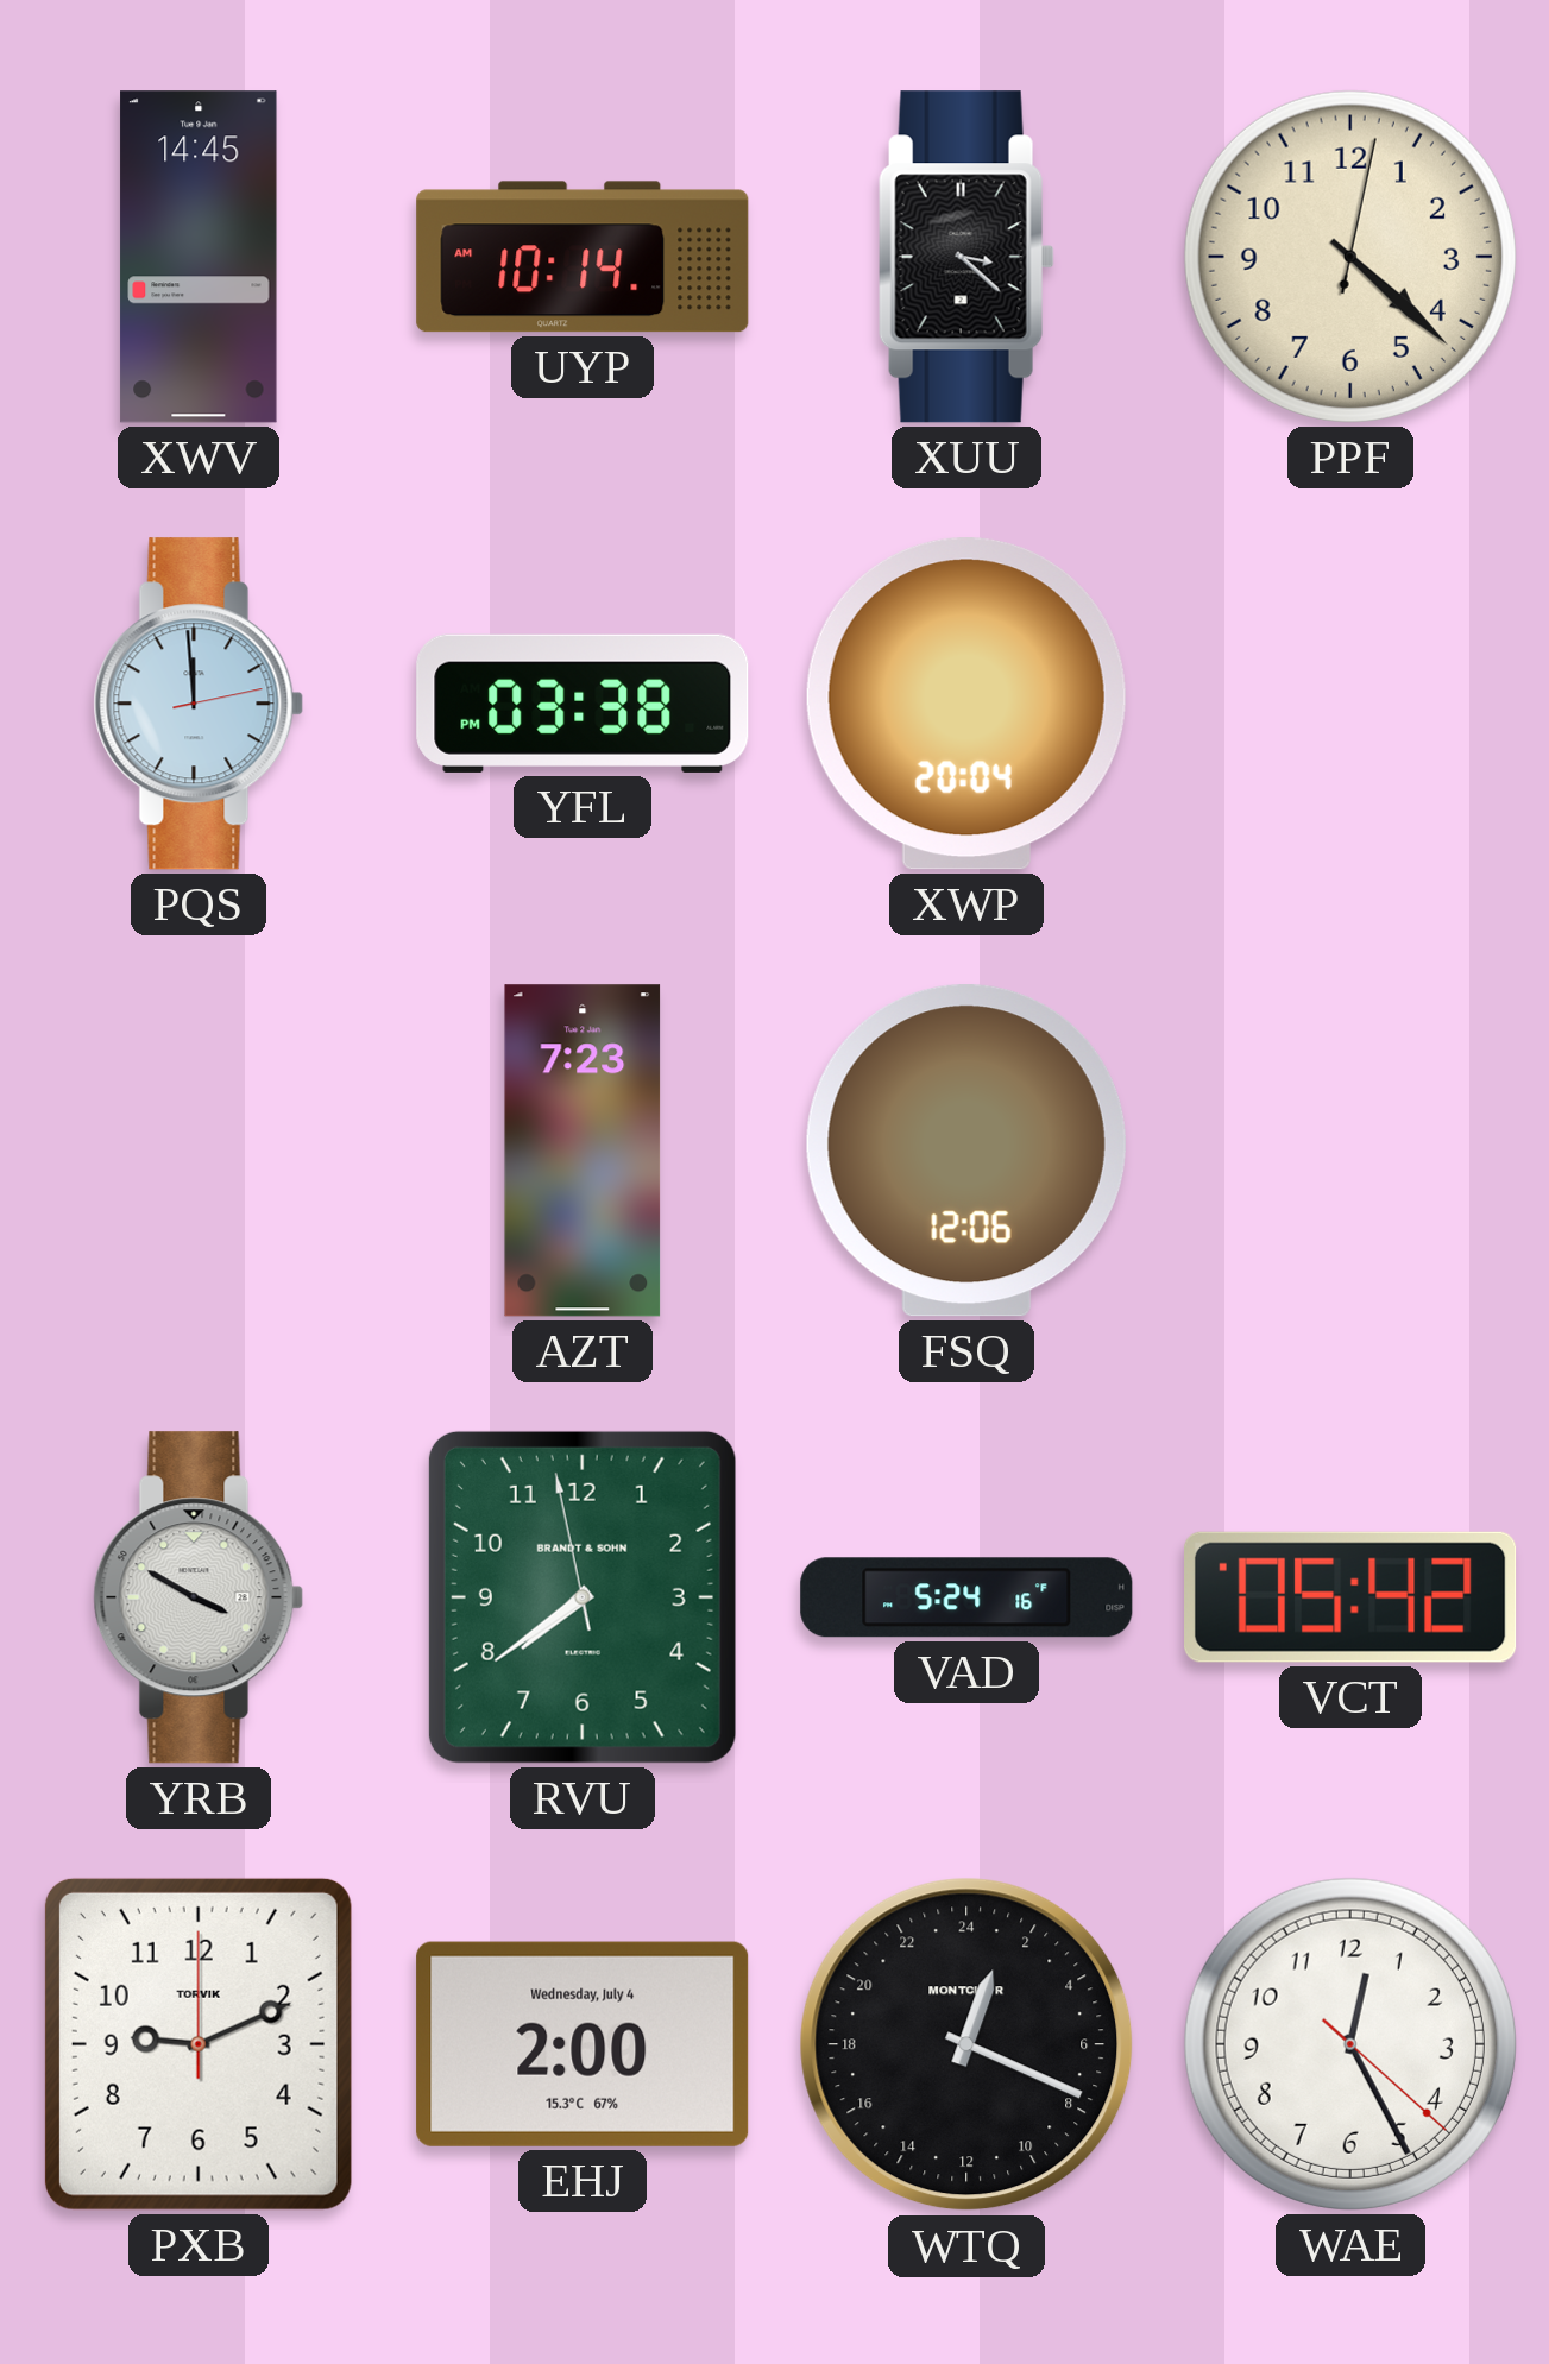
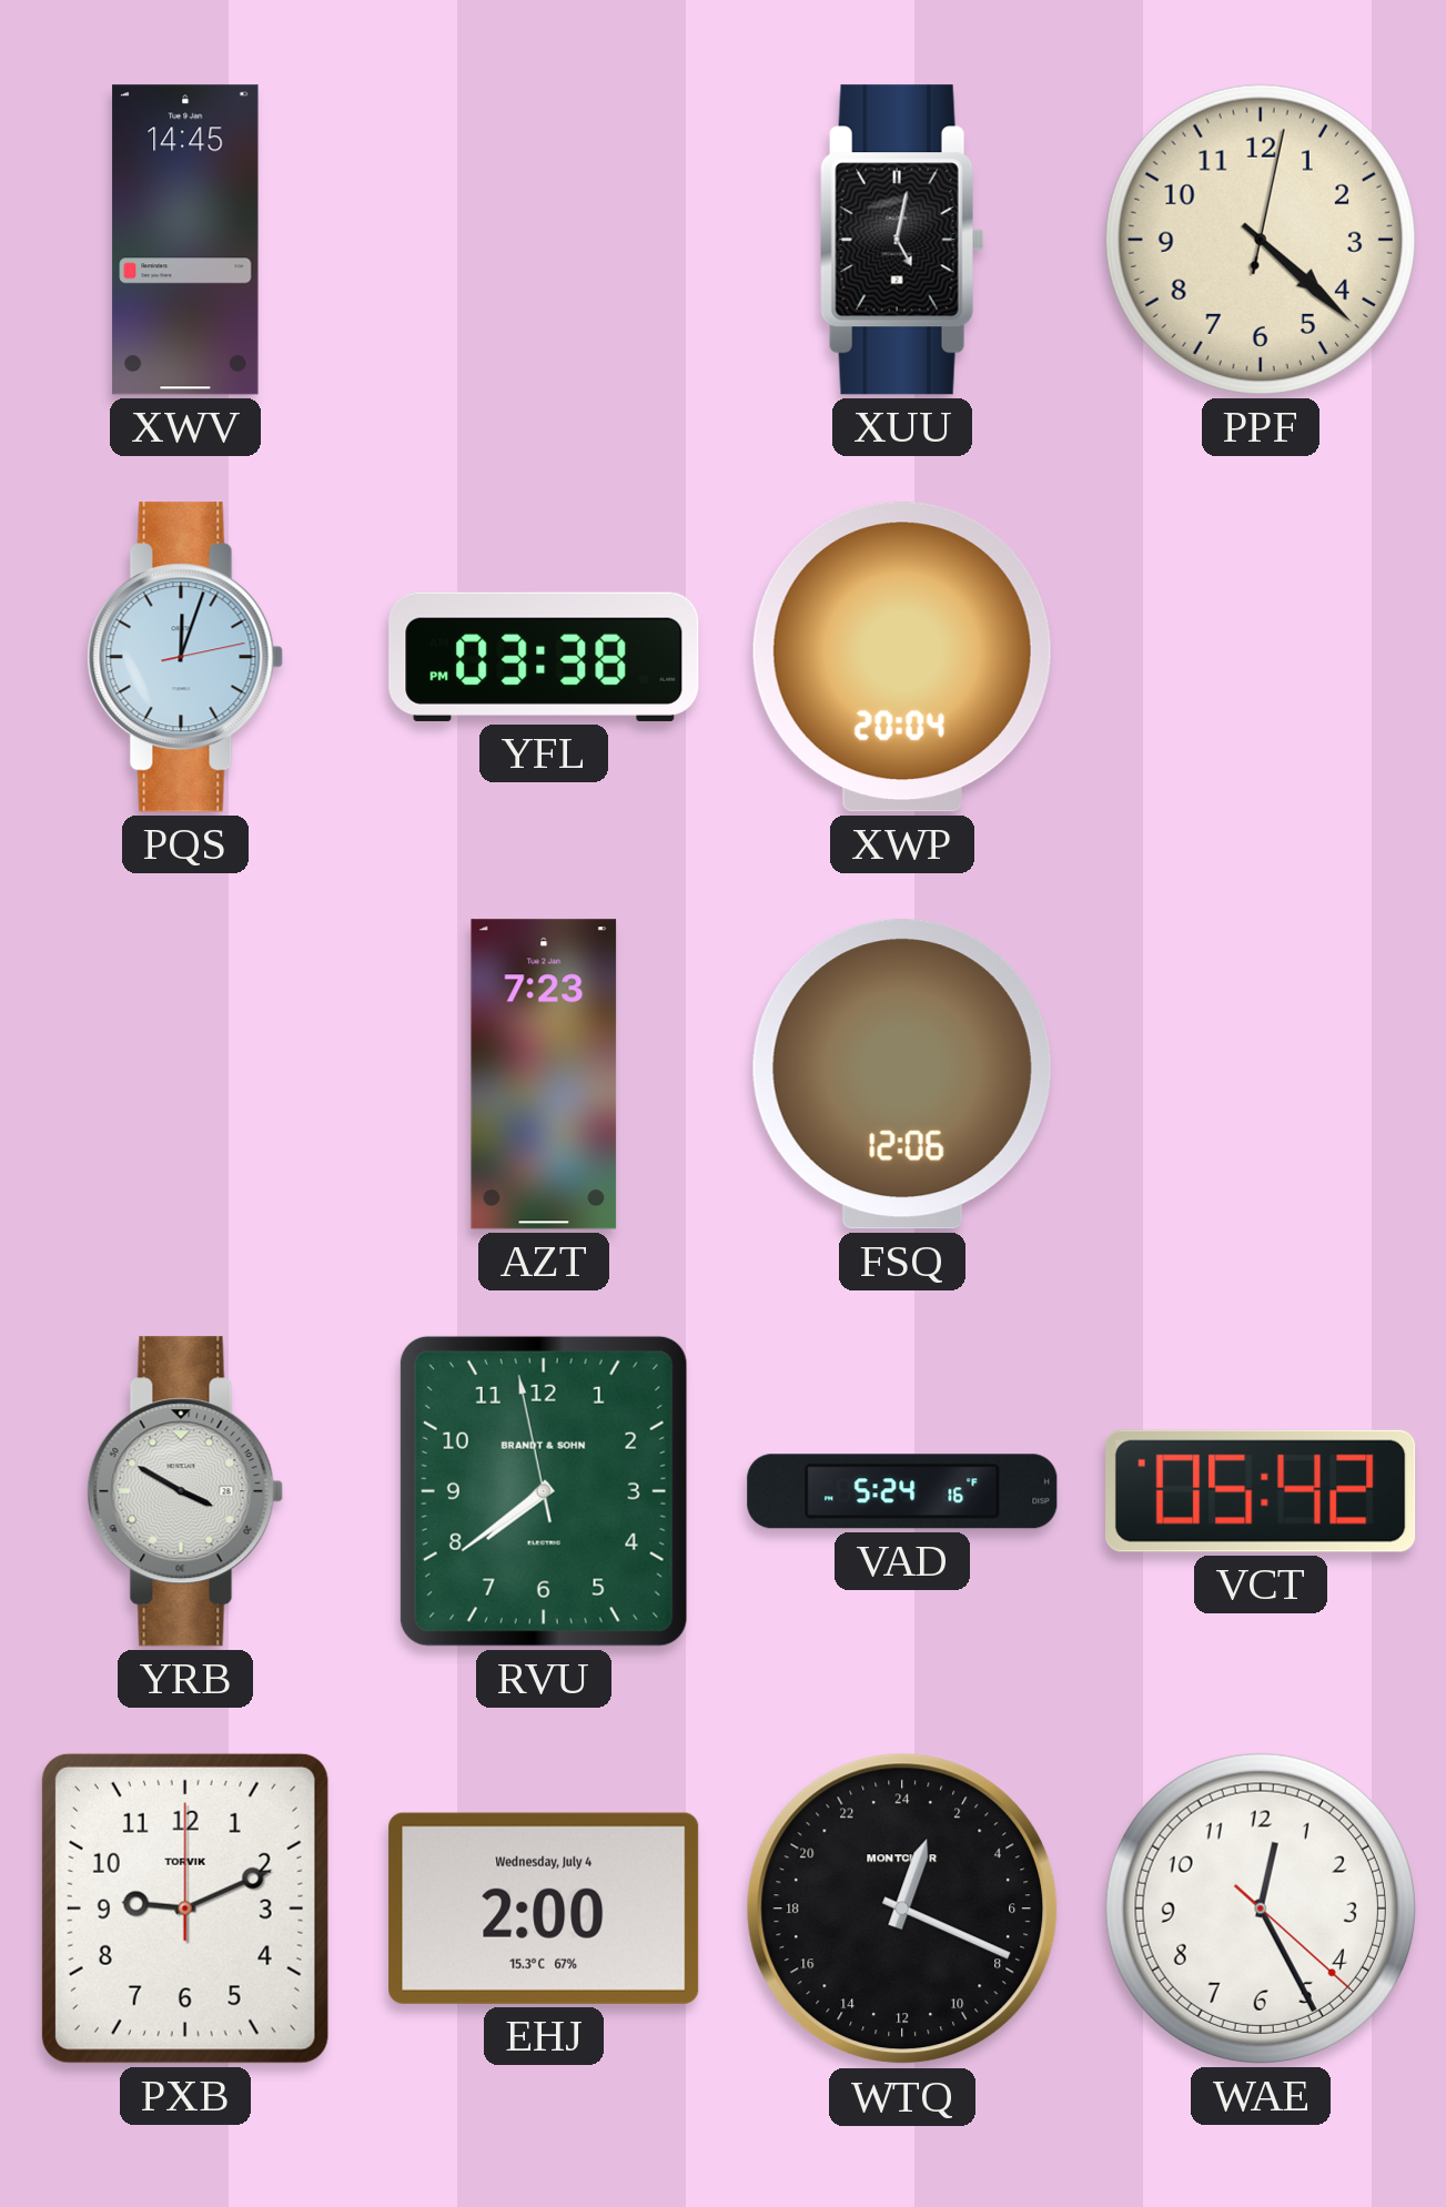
UYP: 10:14 -> none
XUU: 3:22 -> 5:02
PQS: 11:59 -> 12:03
